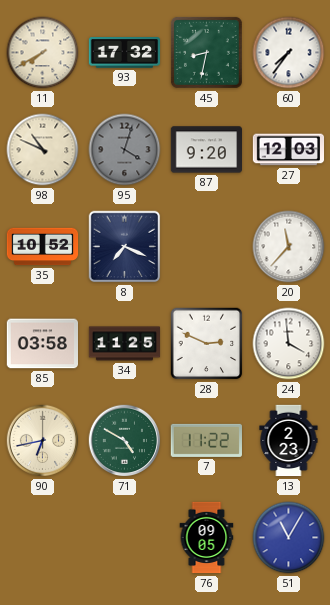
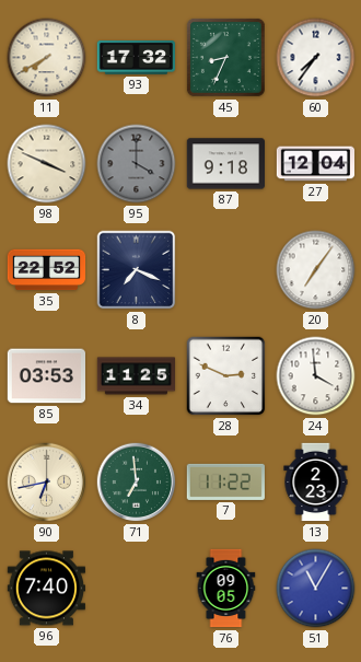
45: 8:32 -> 8:34
98: 10:49 -> 3:49
95: 4:03 -> 4:00
87: 9:20 -> 9:18
27: 12:03 -> 12:04
35: 10:52 -> 22:52
20: 11:37 -> 7:06
85: 03:58 -> 03:53
71: 4:50 -> 6:59
96: none -> 7:40
